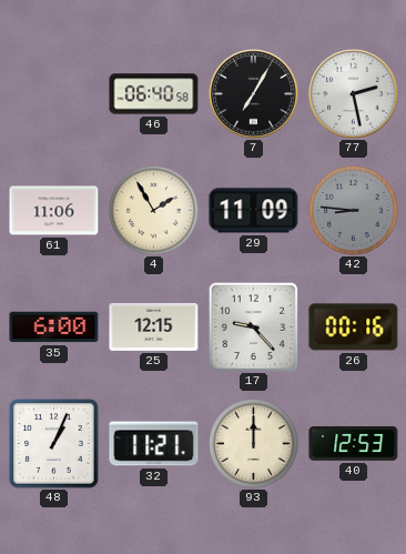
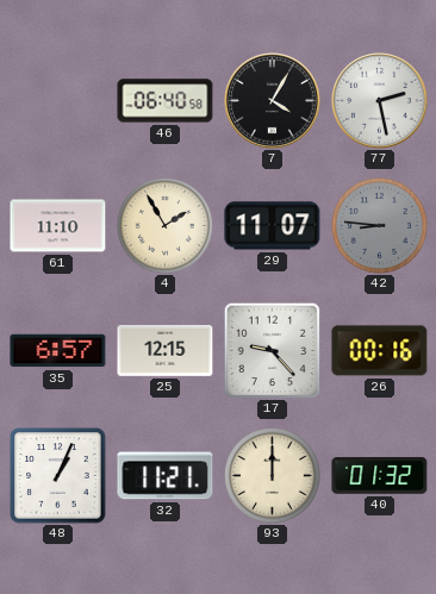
7: 7:05 -> 4:05
61: 11:06 -> 11:10
29: 11:09 -> 11:07
35: 6:00 -> 6:57
40: 12:53 -> 01:32
